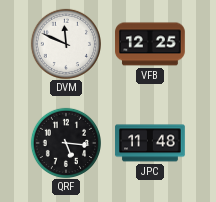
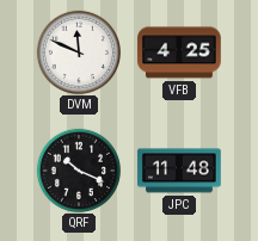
VFB: 12:25 -> 4:25
QRF: 5:16 -> 10:19
